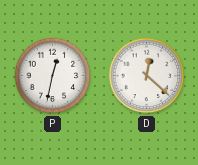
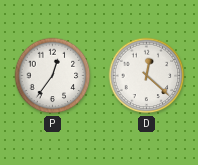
P: 12:32 -> 12:36
